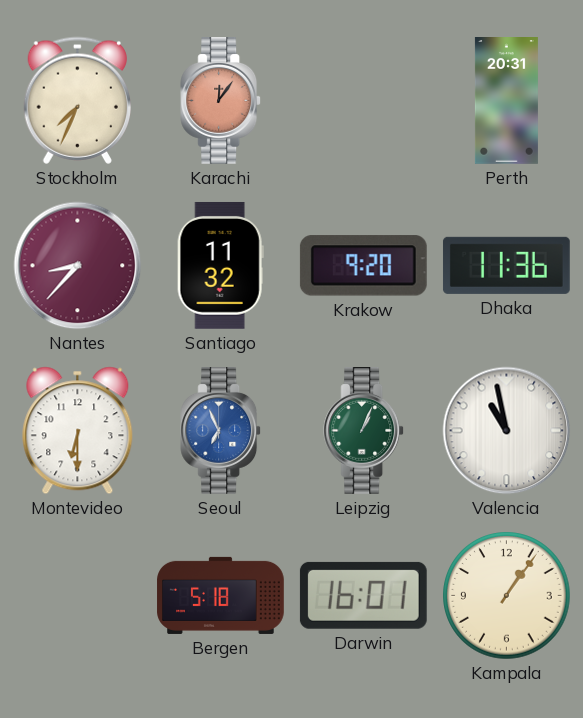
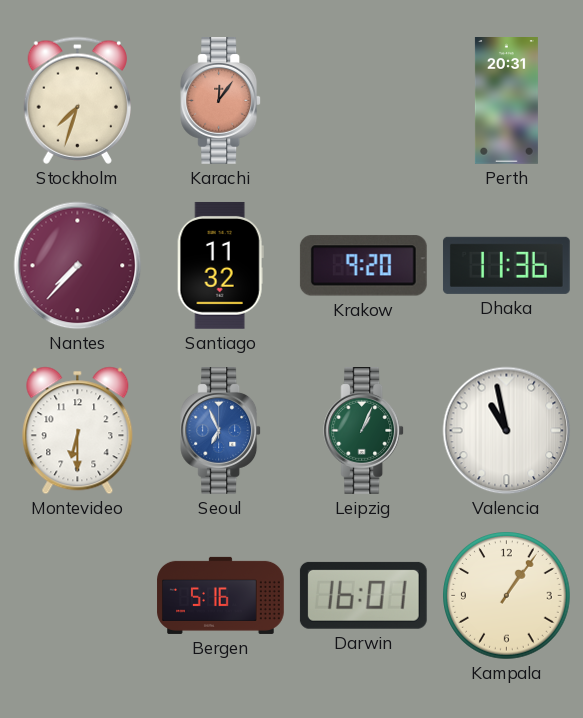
Stockholm: 7:34 -> 7:33
Nantes: 8:37 -> 7:37
Bergen: 5:18 -> 5:16
